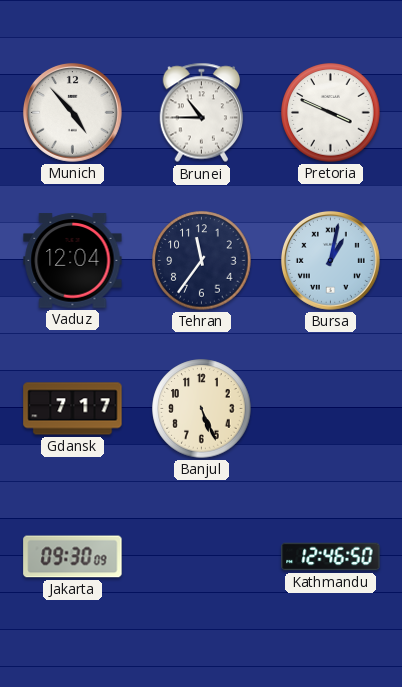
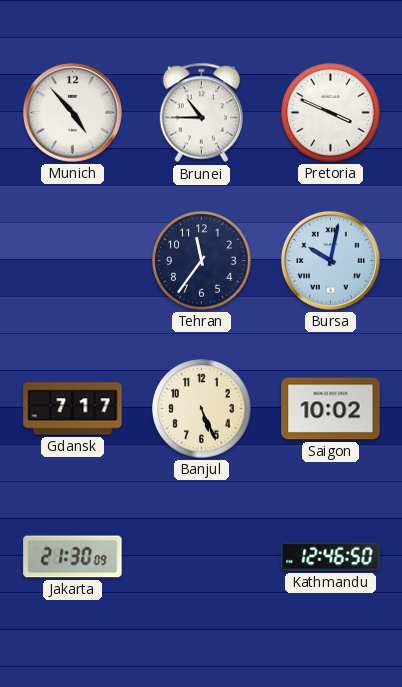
Vaduz: 12:04 -> none
Bursa: 1:02 -> 10:02
Saigon: none -> 10:02
Jakarta: 09:30 -> 21:30
